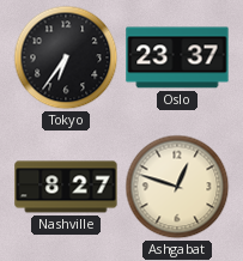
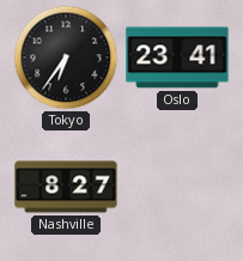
Oslo: 23:37 -> 23:41
Ashgabat: 12:48 -> none
